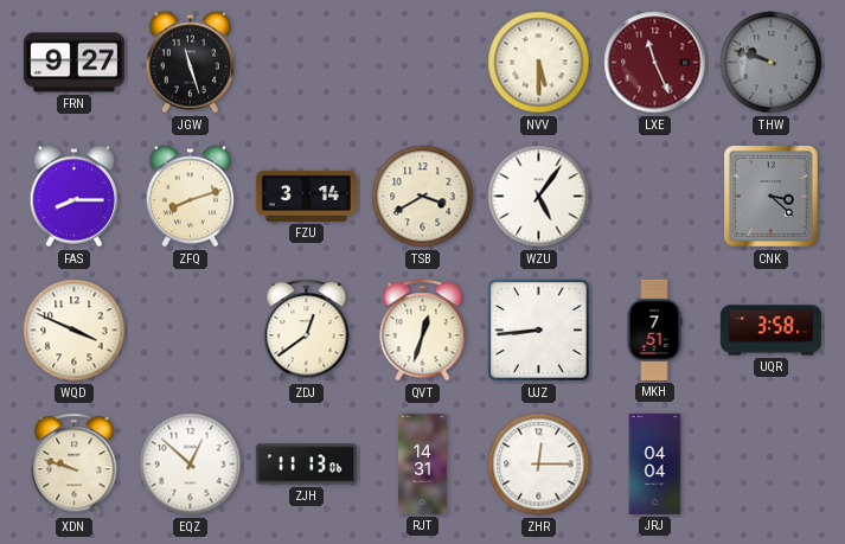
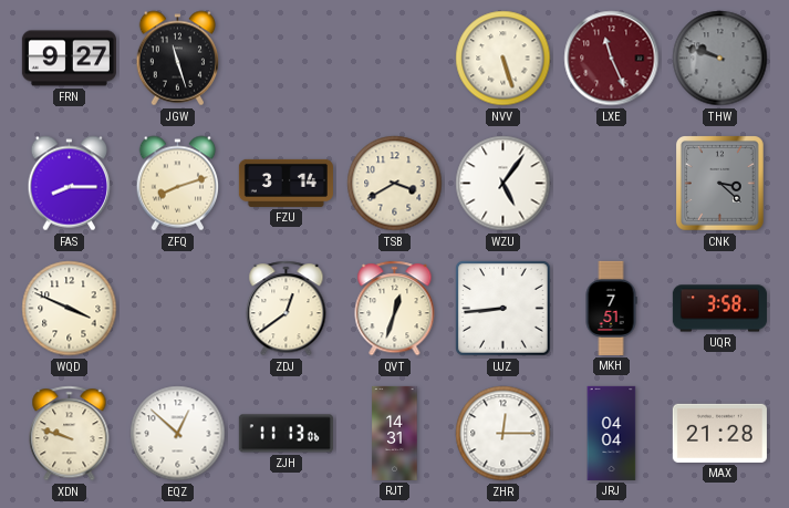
NVV: 5:30 -> 5:27
MAX: none -> 21:28
